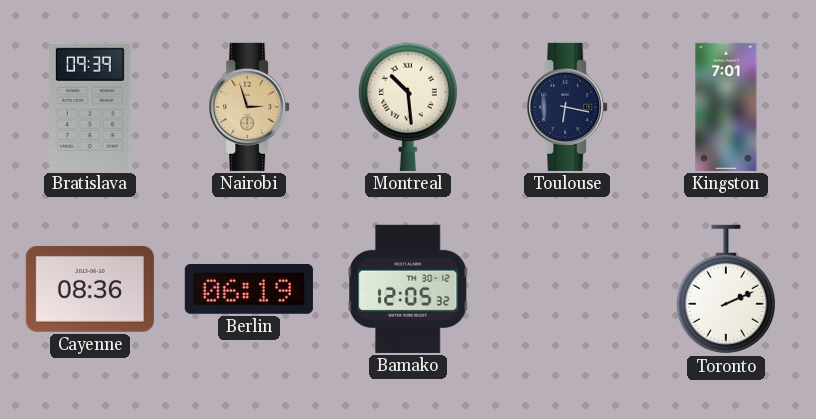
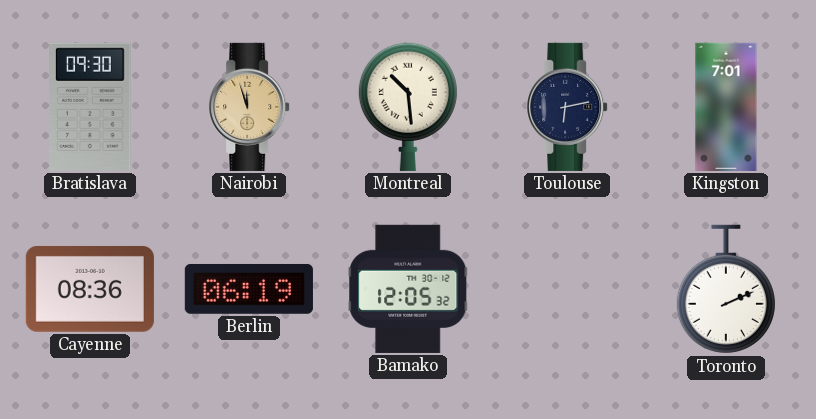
Bratislava: 09:39 -> 09:30
Nairobi: 2:57 -> 11:57
Toulouse: 6:17 -> 6:13
